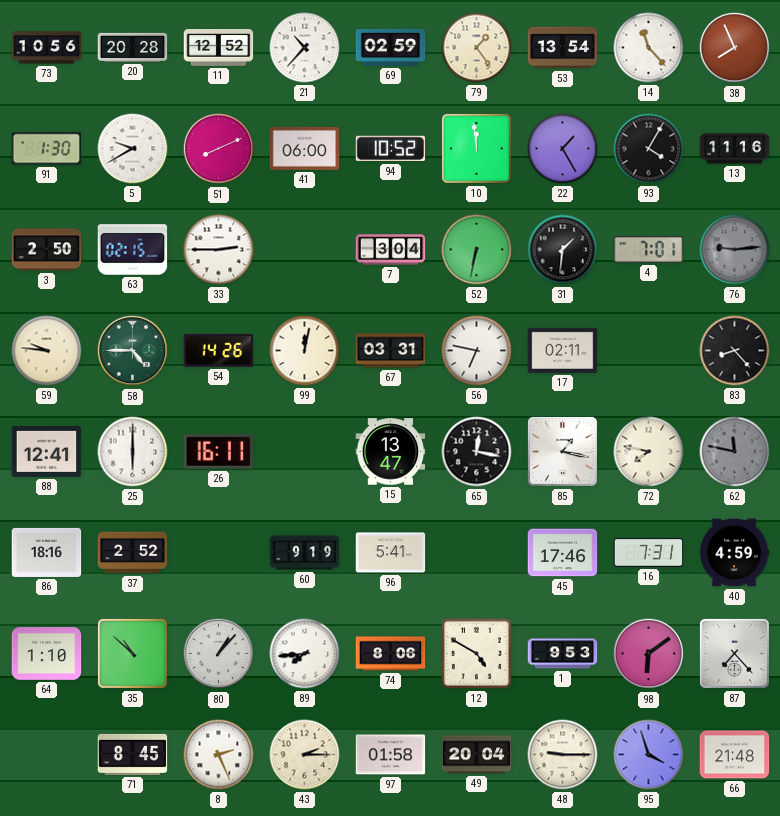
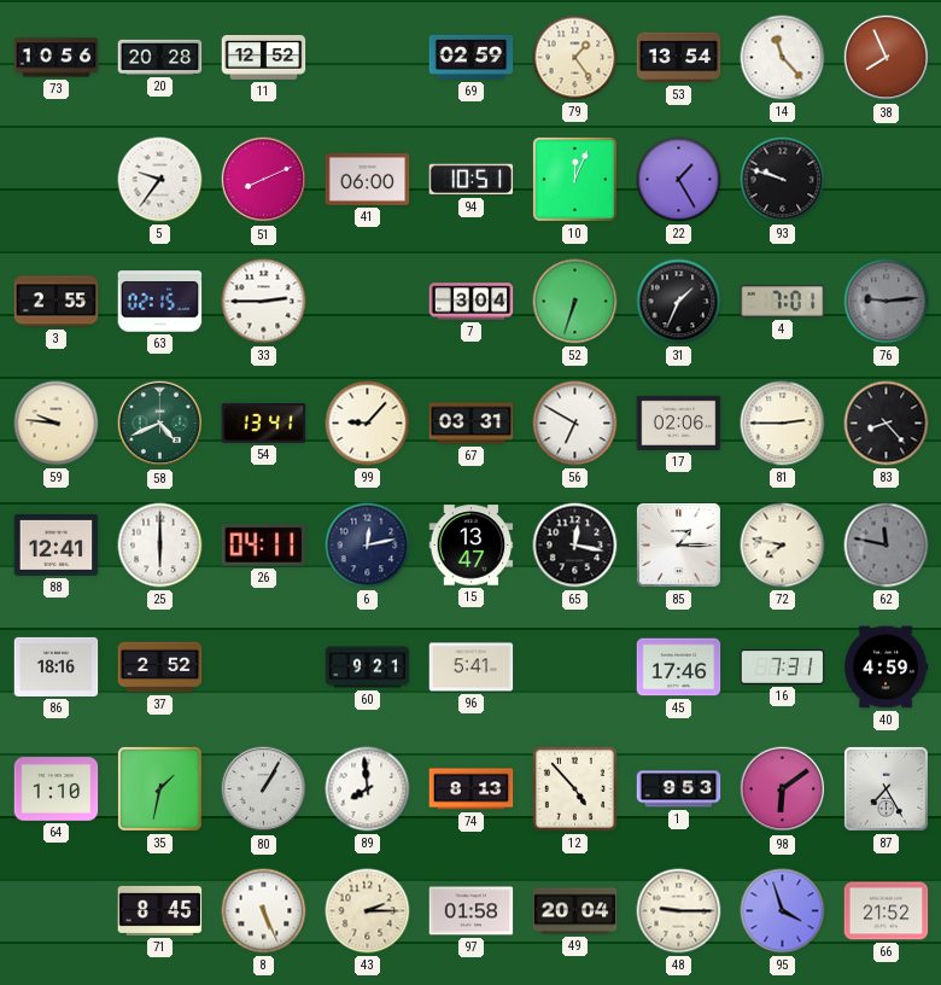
21: 10:37 -> none
91: 1:30 -> none
5: 9:40 -> 9:36
94: 10:52 -> 10:51
10: 11:59 -> 12:04
93: 4:05 -> 9:48
13: 11:16 -> none
3: 2:50 -> 2:55
52: 6:32 -> 6:33
31: 1:31 -> 1:34
58: 4:45 -> 4:41
54: 14:26 -> 13:41
99: 12:02 -> 9:07
56: 6:47 -> 6:50
17: 02:11 -> 02:06
81: none -> 2:45
26: 16:11 -> 04:11
6: none -> 12:13
85: 1:17 -> 1:15
60: 9:19 -> 9:21
35: 10:52 -> 1:32
80: 1:07 -> 1:05
89: 7:44 -> 7:59
74: 8:06 -> 8:13
12: 4:50 -> 4:53
87: 7:23 -> 7:25
8: 2:26 -> 5:26
66: 21:48 -> 21:52
